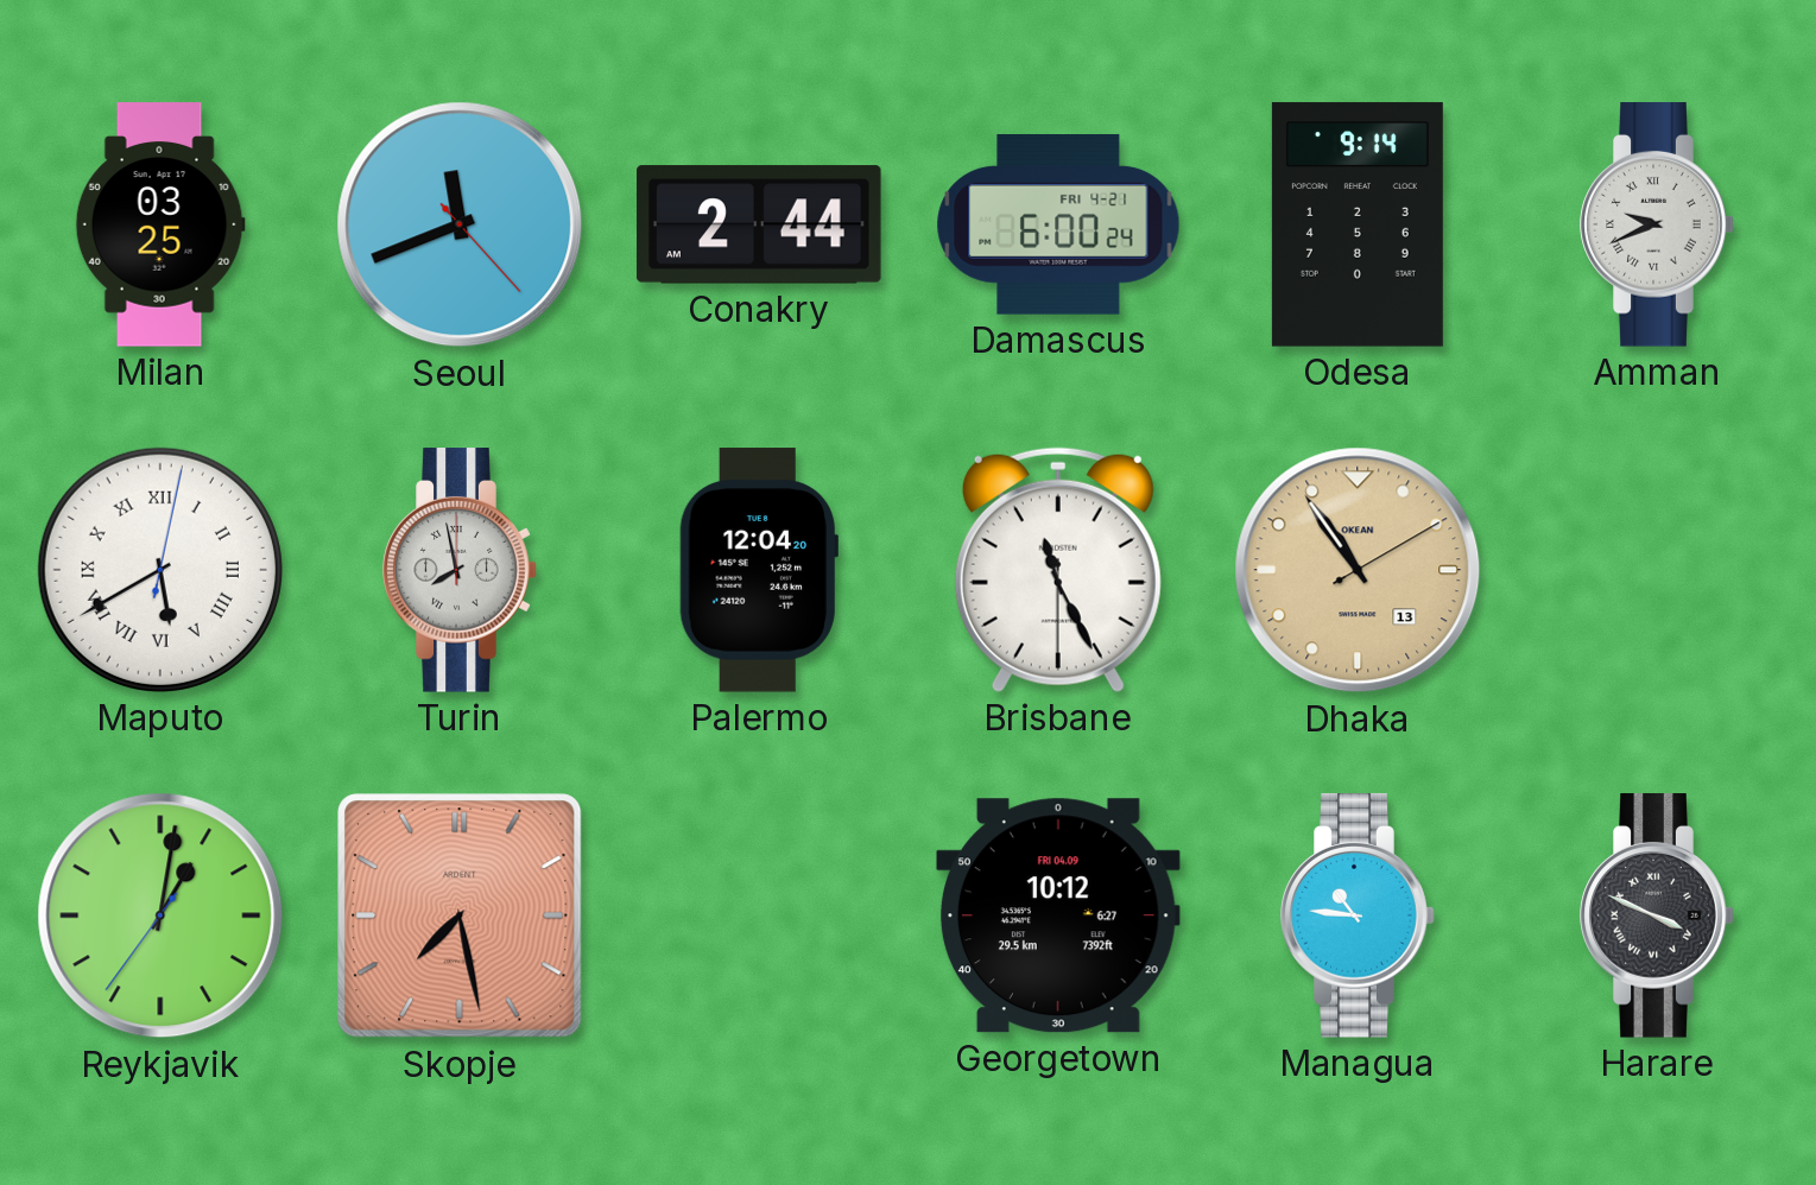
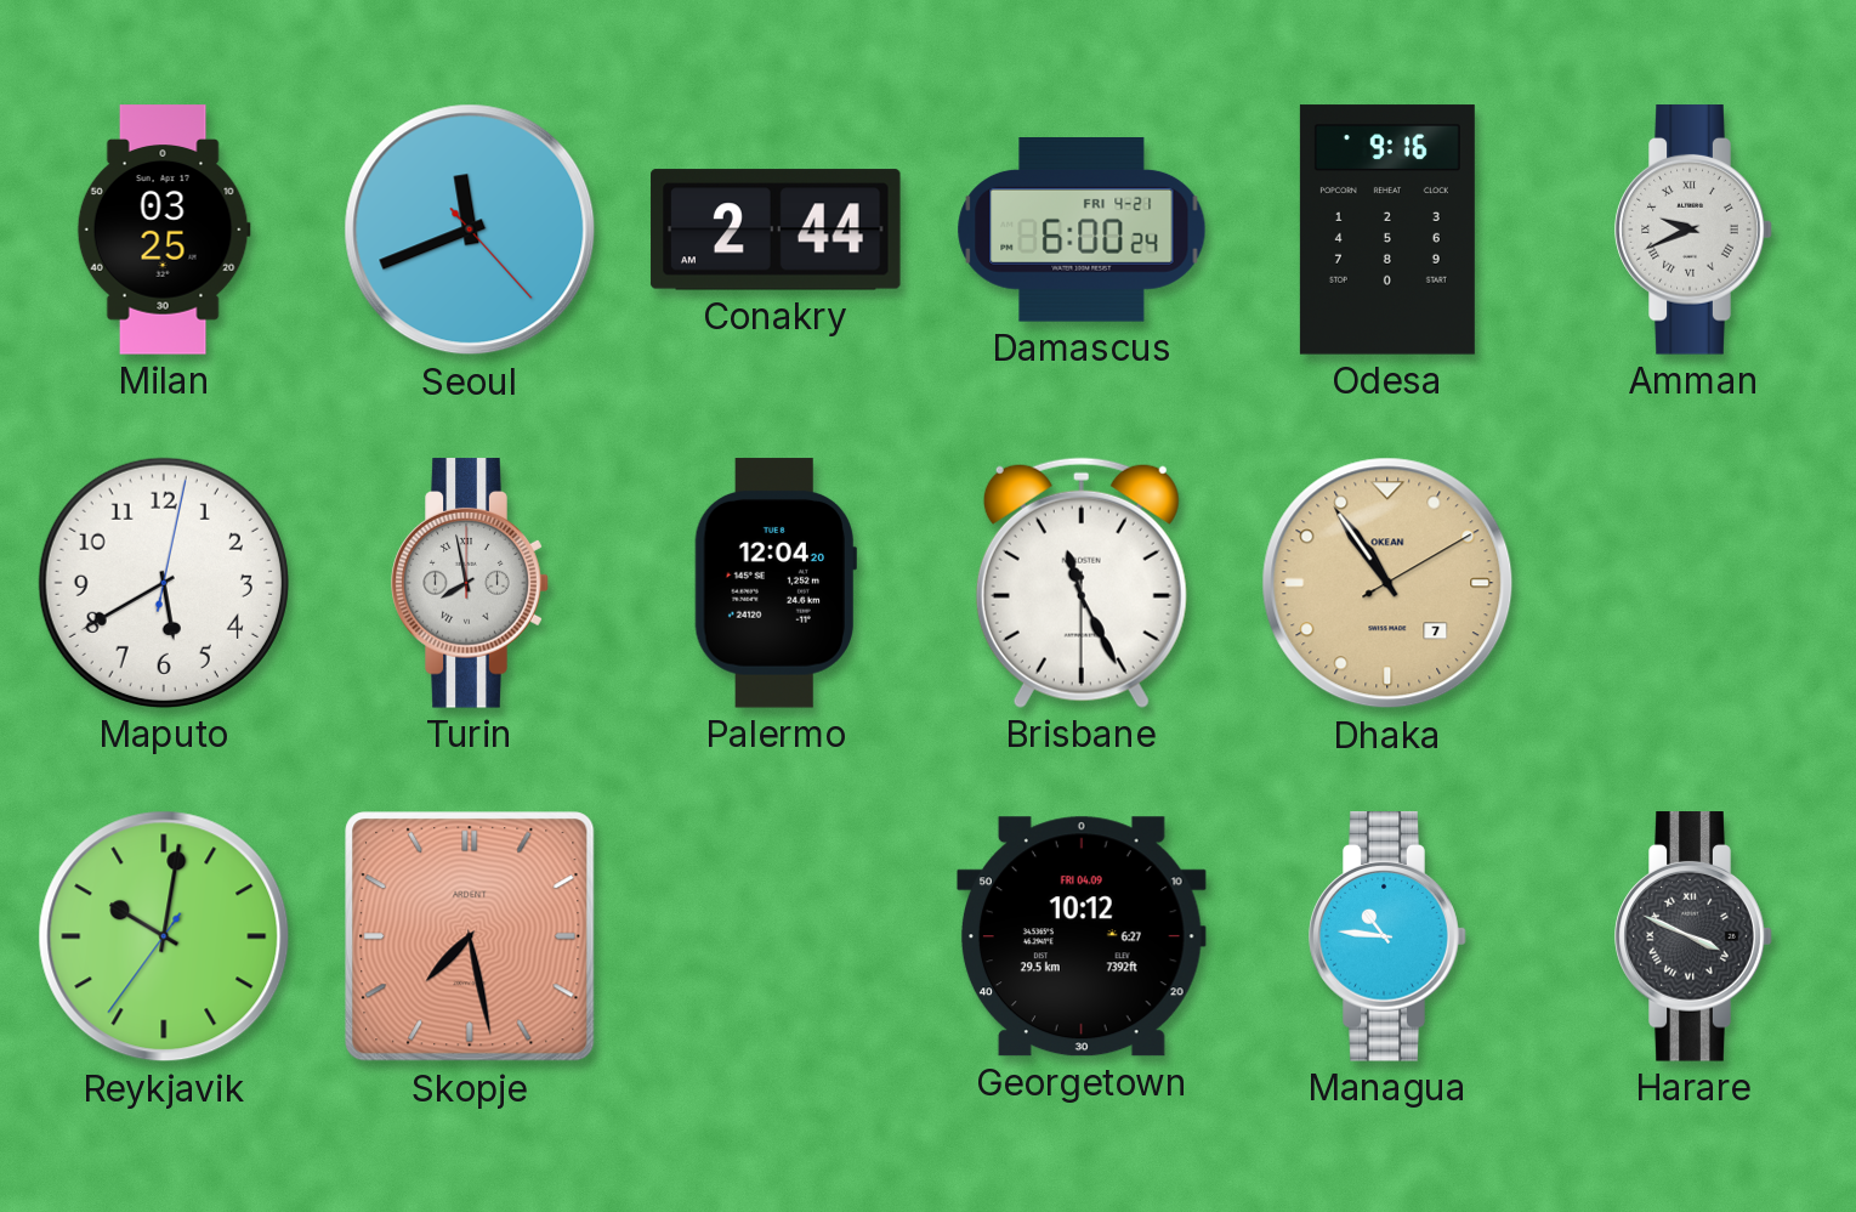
Odesa: 9:14 -> 9:16
Maputo numerals: Roman -> Arabic
Dhaka date: 13 -> 7
Reykjavik: 1:01 -> 10:01
